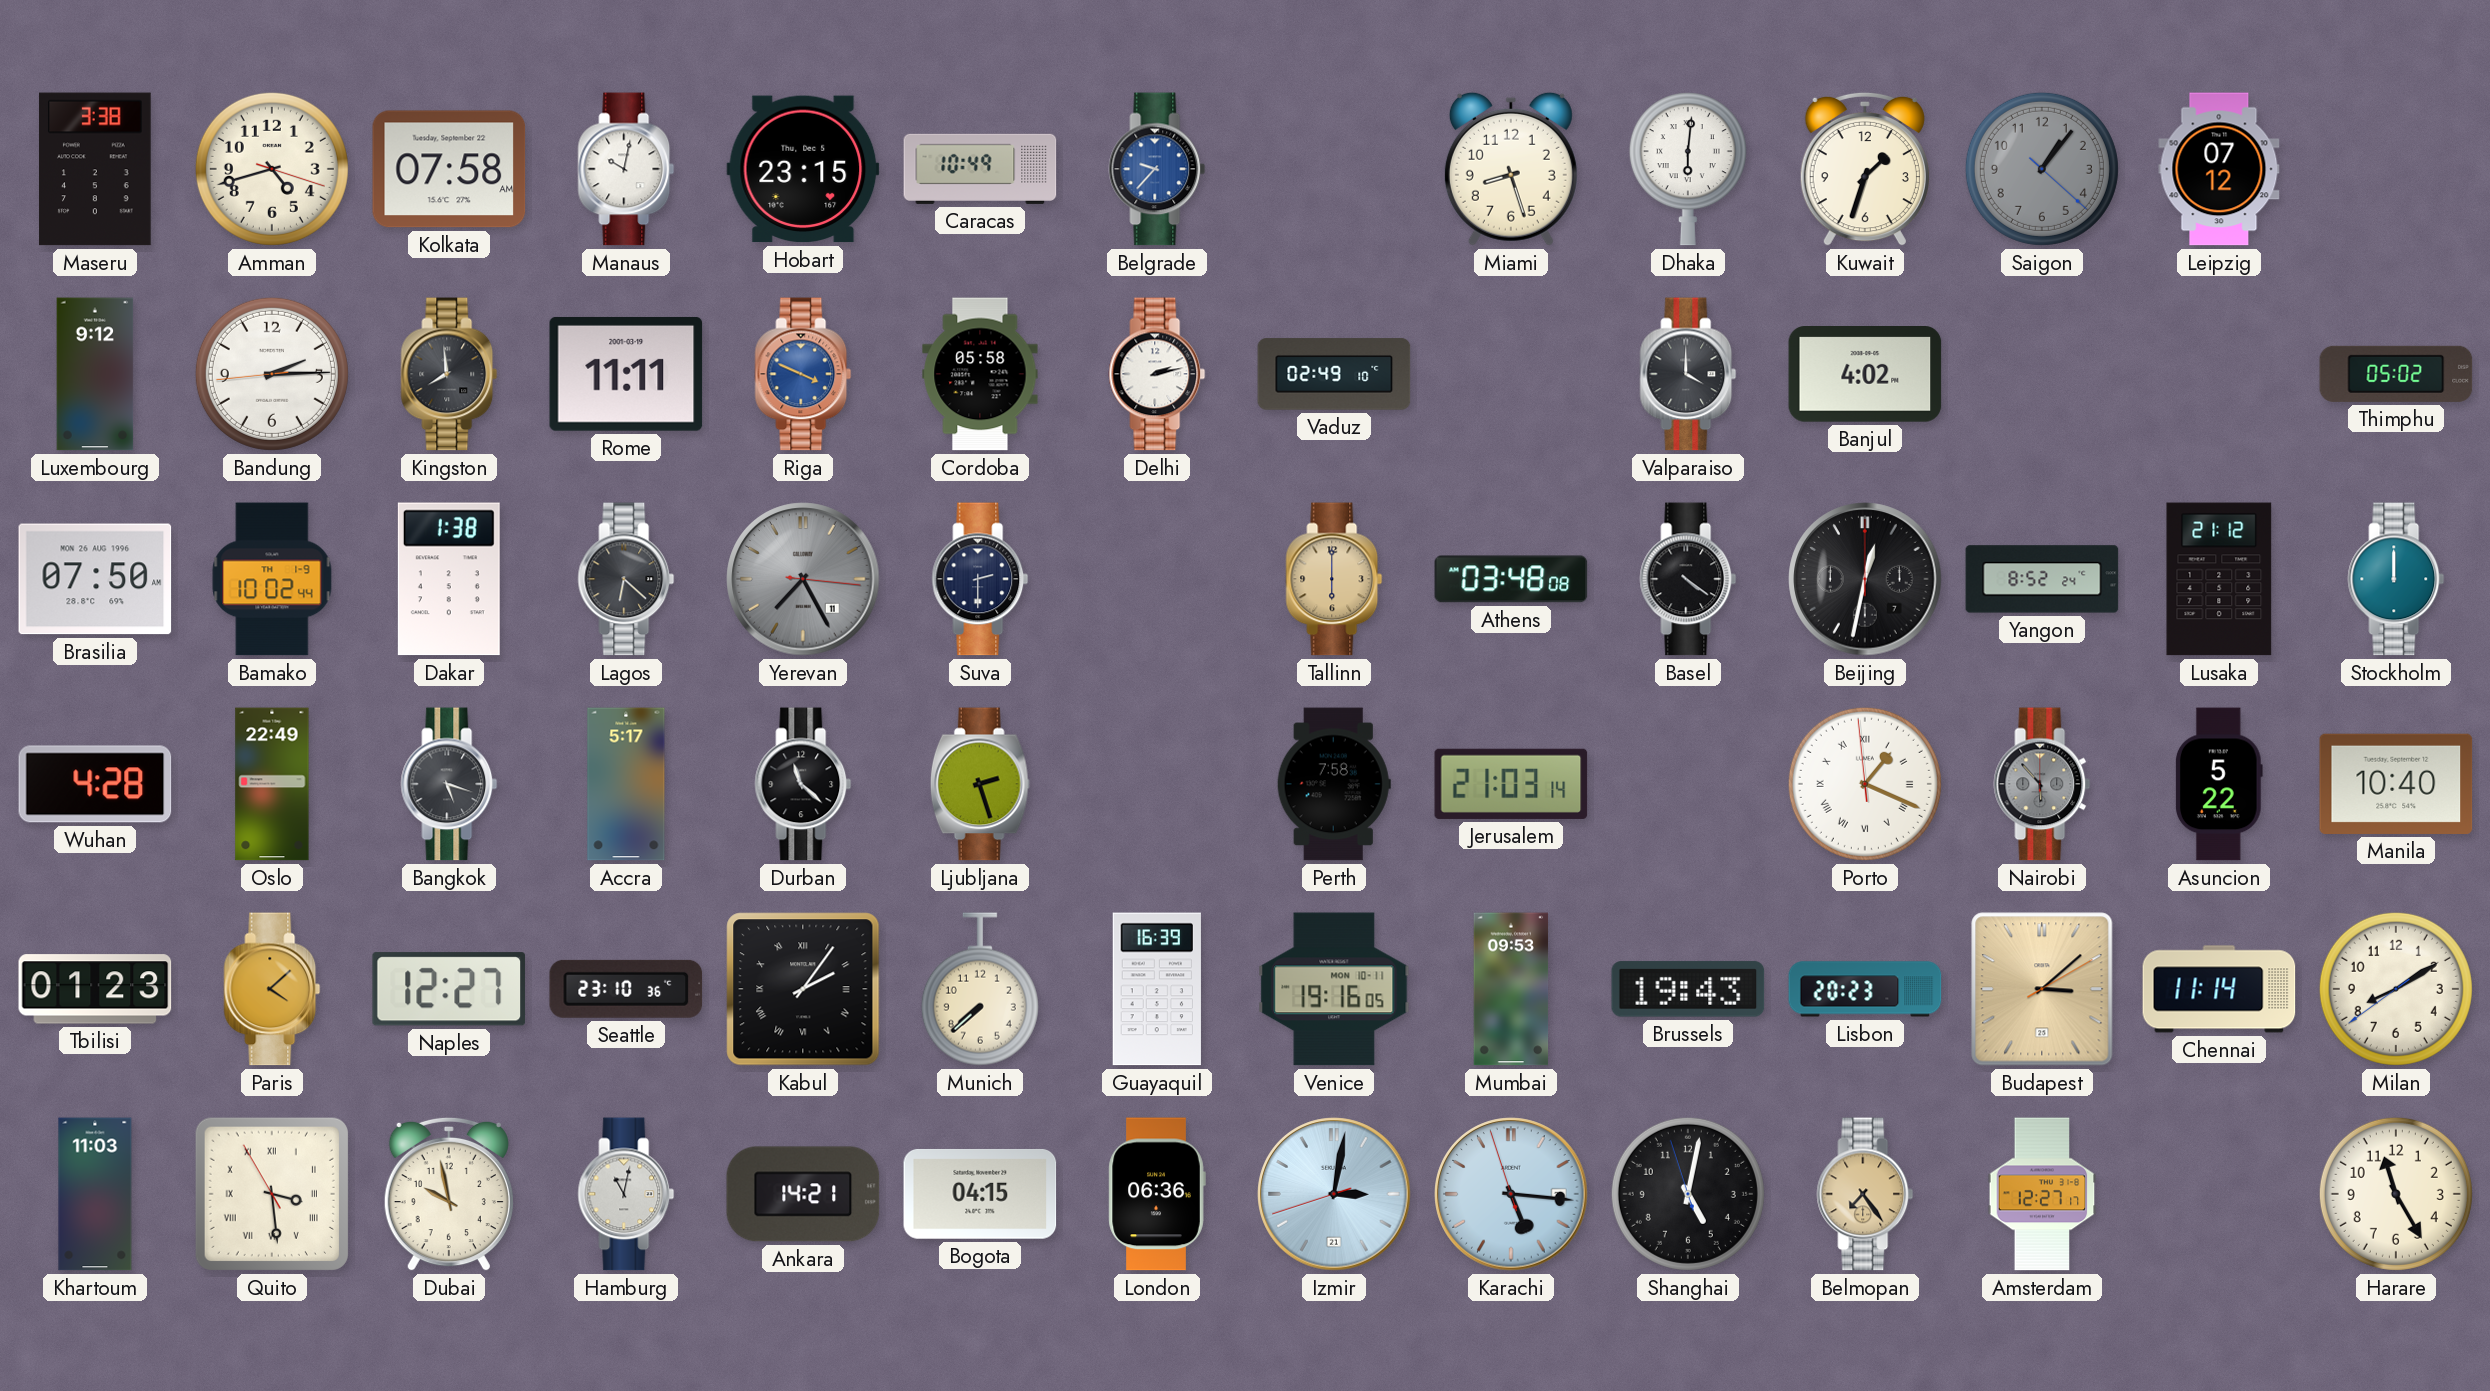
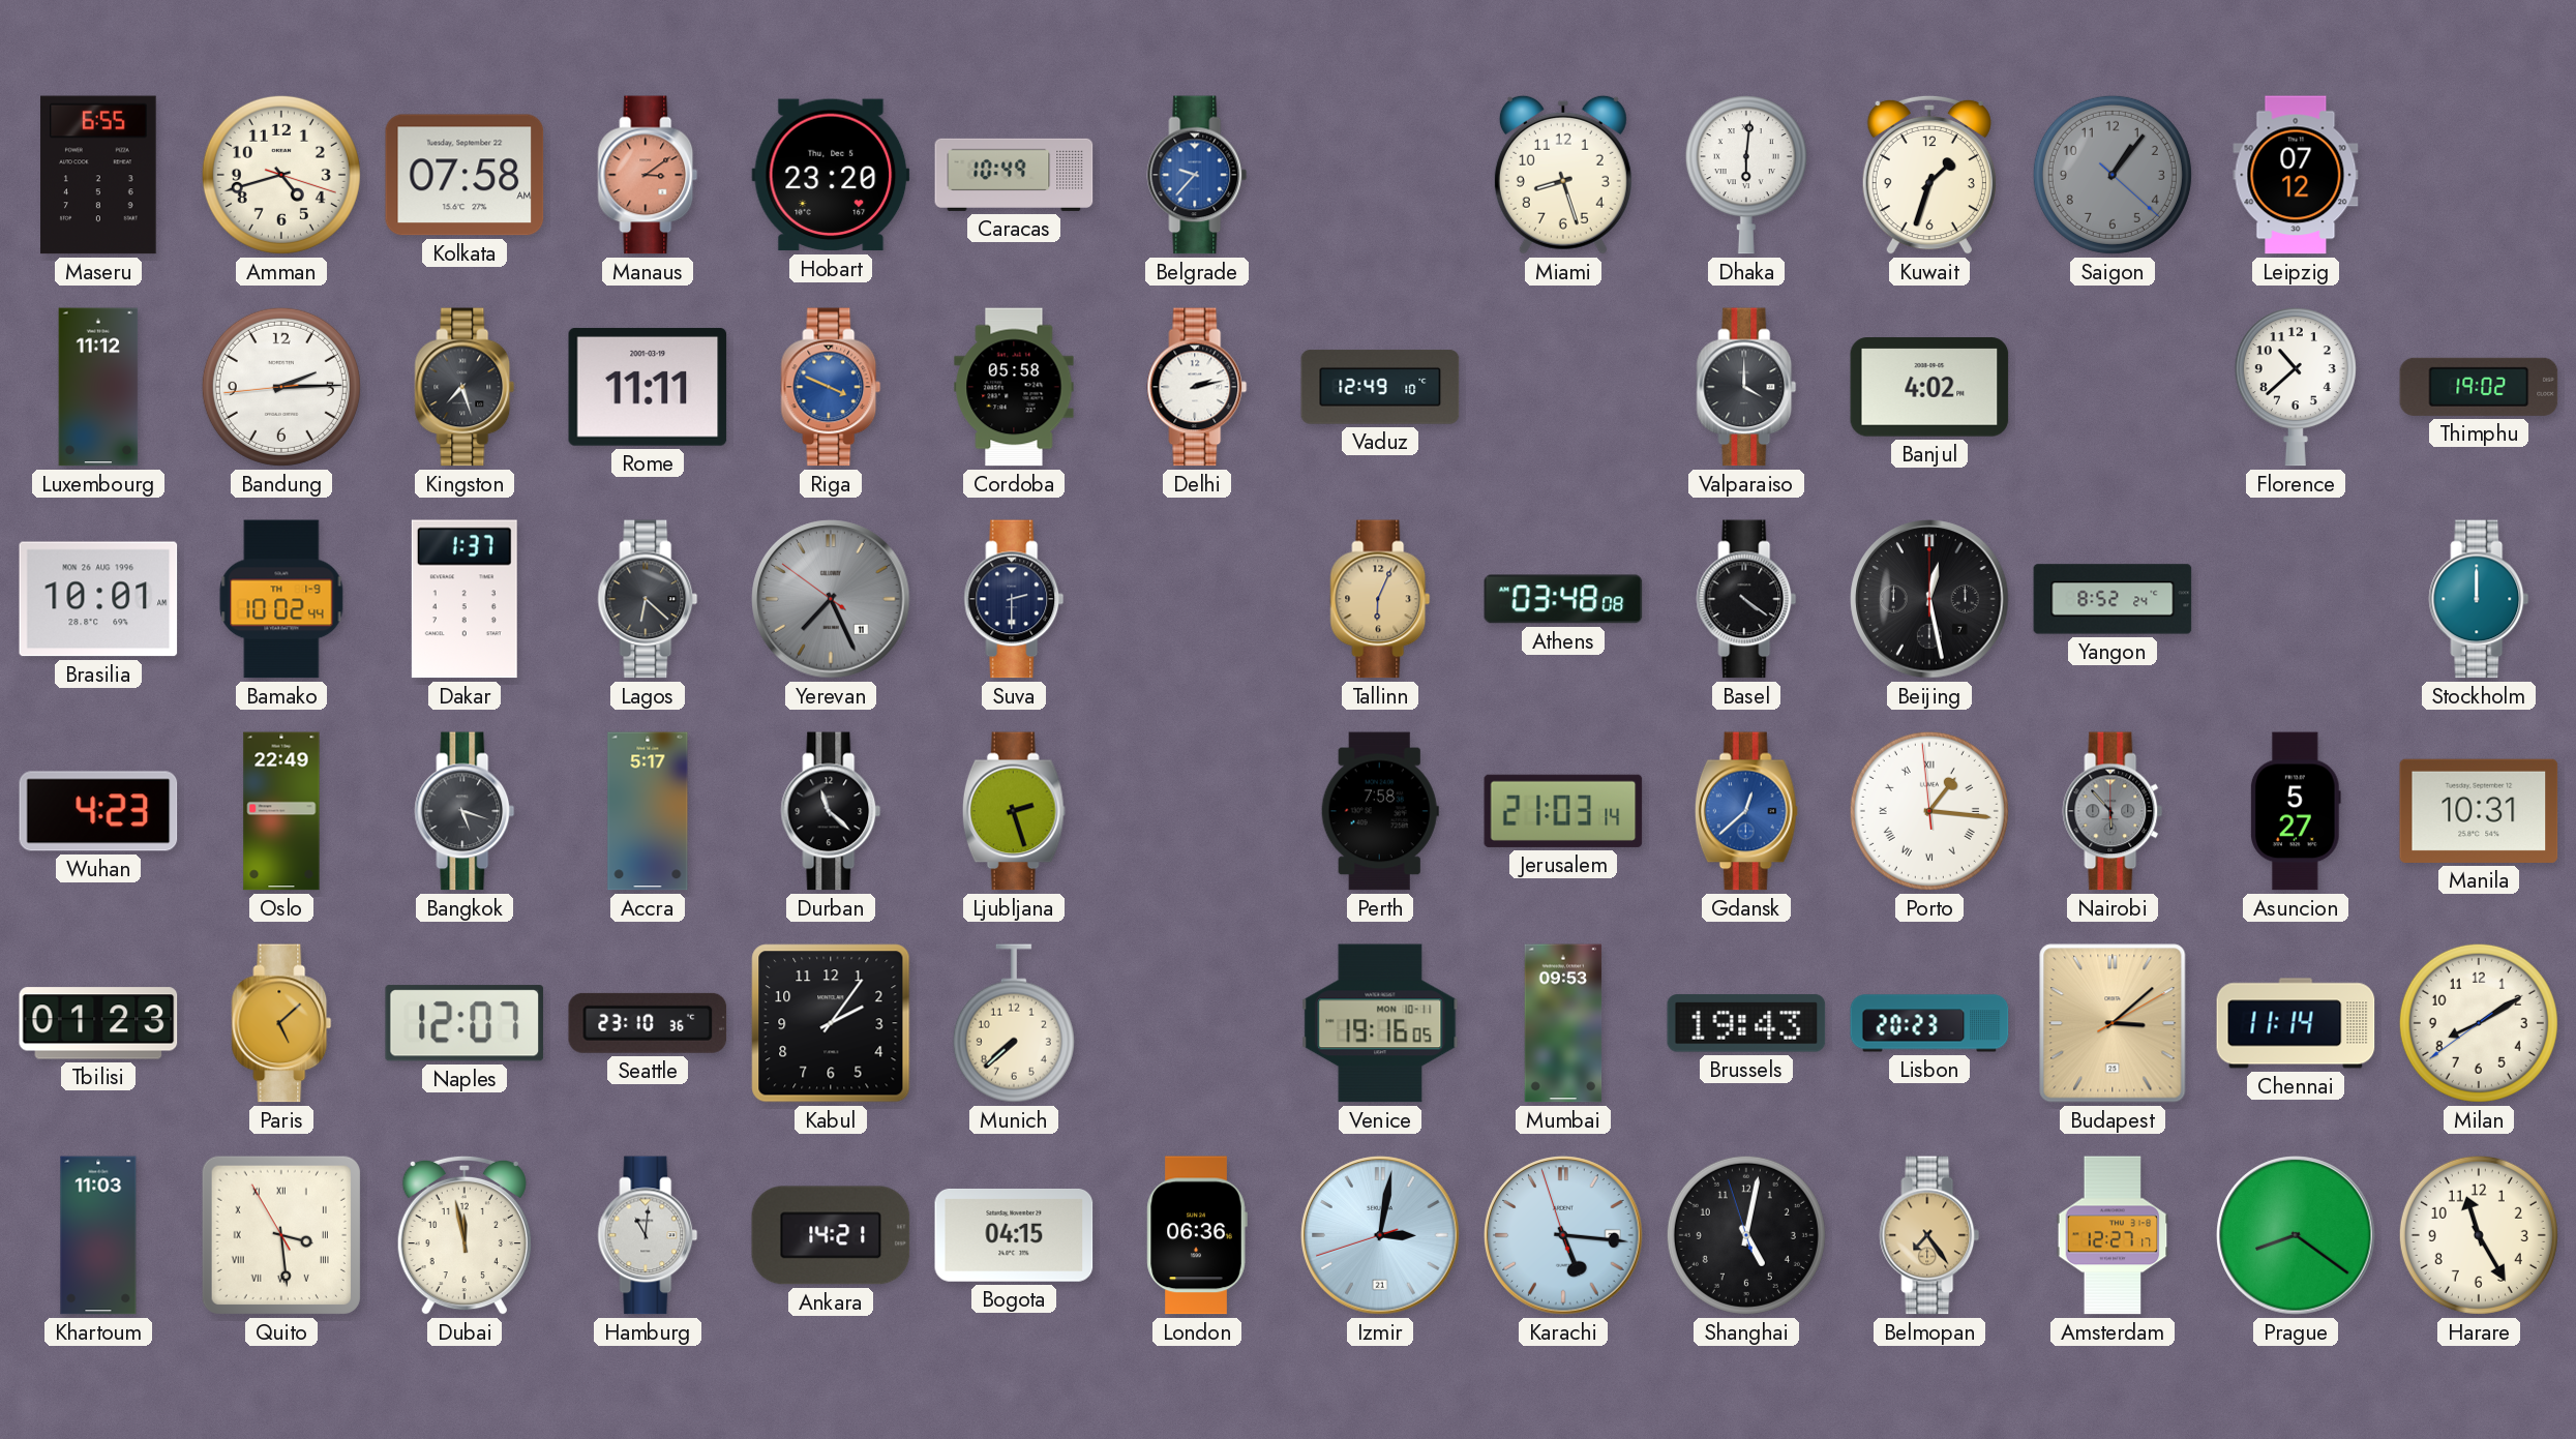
Maseru: 3:38 -> 6:55
Manaus: 10:02 -> 3:09
Manaus dial: white -> salmon
Hobart: 23:15 -> 23:20
Luxembourg: 9:12 -> 11:12
Kingston: 7:59 -> 7:27
Vaduz: 02:49 -> 12:49
Florence: none -> 10:38
Thimphu: 05:02 -> 19:02
Brasilia: 07:50 -> 10:01
Dakar: 1:38 -> 1:37
Yerevan: 7:25:16 -> 7:25:51
Tallinn: 6:00 -> 6:04
Beijing: 12:32 -> 12:28
Lusaka: 21:12 -> none
Wuhan: 4:28 -> 4:23
Gdansk: none -> 12:38
Porto: 1:18 -> 1:15
Asuncion: 5:22 -> 5:27
Manila: 10:40 -> 10:31
Paris: 4:08 -> 5:08
Naples: 12:27 -> 12:07
Kabul numerals: Roman -> Arabic
Guayaquil: 16:39 -> none
Dubai: 9:58 -> 11:58
Hamburg: 11:02 -> 11:01
Prague: none -> 8:21
